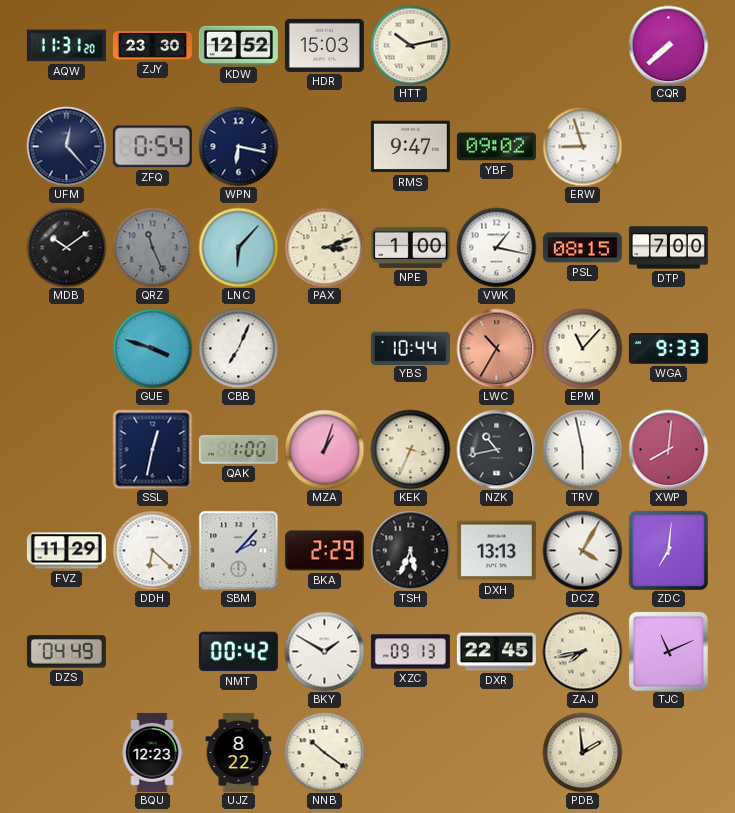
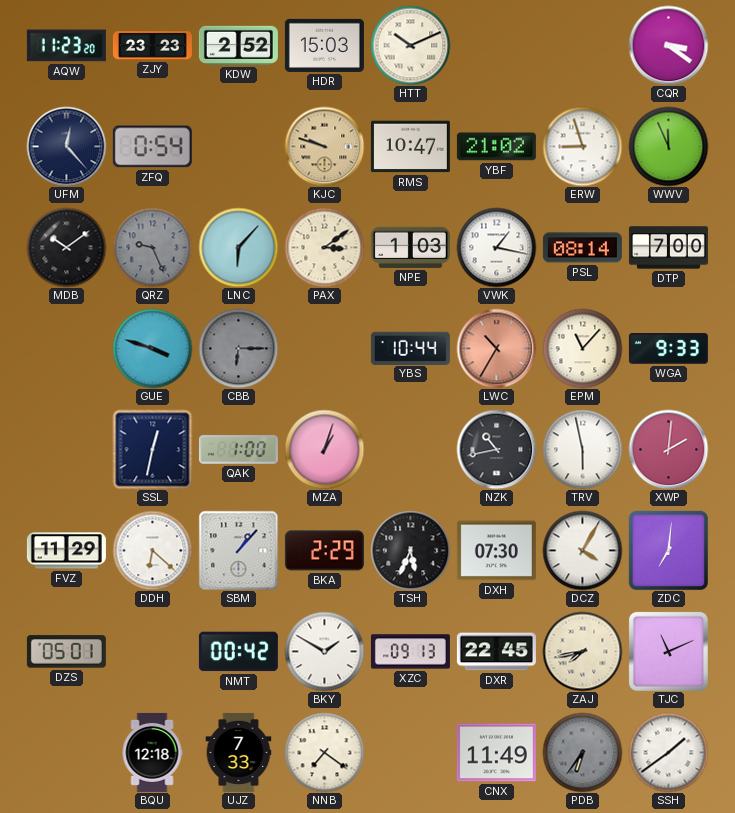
AQW: 11:31 -> 11:23
ZJY: 23:30 -> 23:23
KDW: 12:52 -> 2:52
HTT: 10:13 -> 10:11
CQR: 7:38 -> 3:21
WPN: 6:17 -> none
KJC: none -> 9:48
RMS: 9:47 -> 10:47
YBF: 09:02 -> 21:02
WWV: none -> 11:56
QRZ: 11:26 -> 9:26
PAX: 3:12 -> 3:09
NPE: 1:00 -> 1:03
PSL: 08:15 -> 08:14
CBB: 7:04 -> 6:15
CBB dial: white -> grey
KEK: 3:34 -> none
XWP: 8:01 -> 2:01
SBM: 2:07 -> 1:07
DXH: 13:13 -> 07:30
DZS: 04:49 -> 05:01
BQU: 12:23 -> 12:18
UJZ: 8:22 -> 7:33
NNB: 10:21 -> 7:21
CNX: none -> 11:49
PDB: 1:59 -> 6:36
PDB dial: cream -> grey
SSH: none -> 1:39
